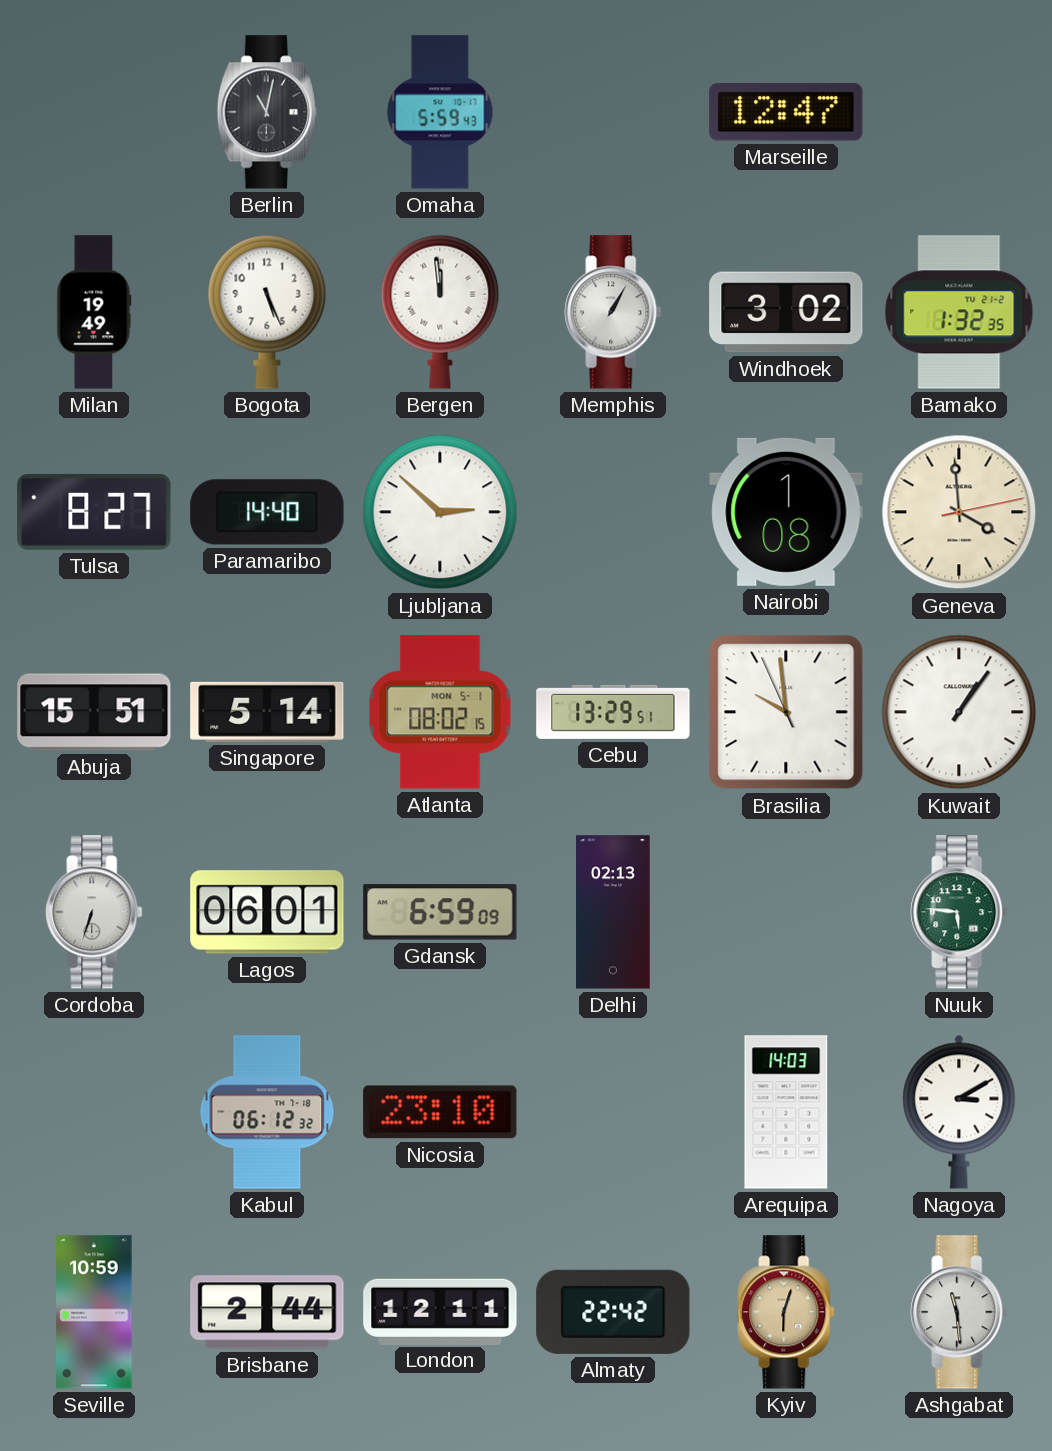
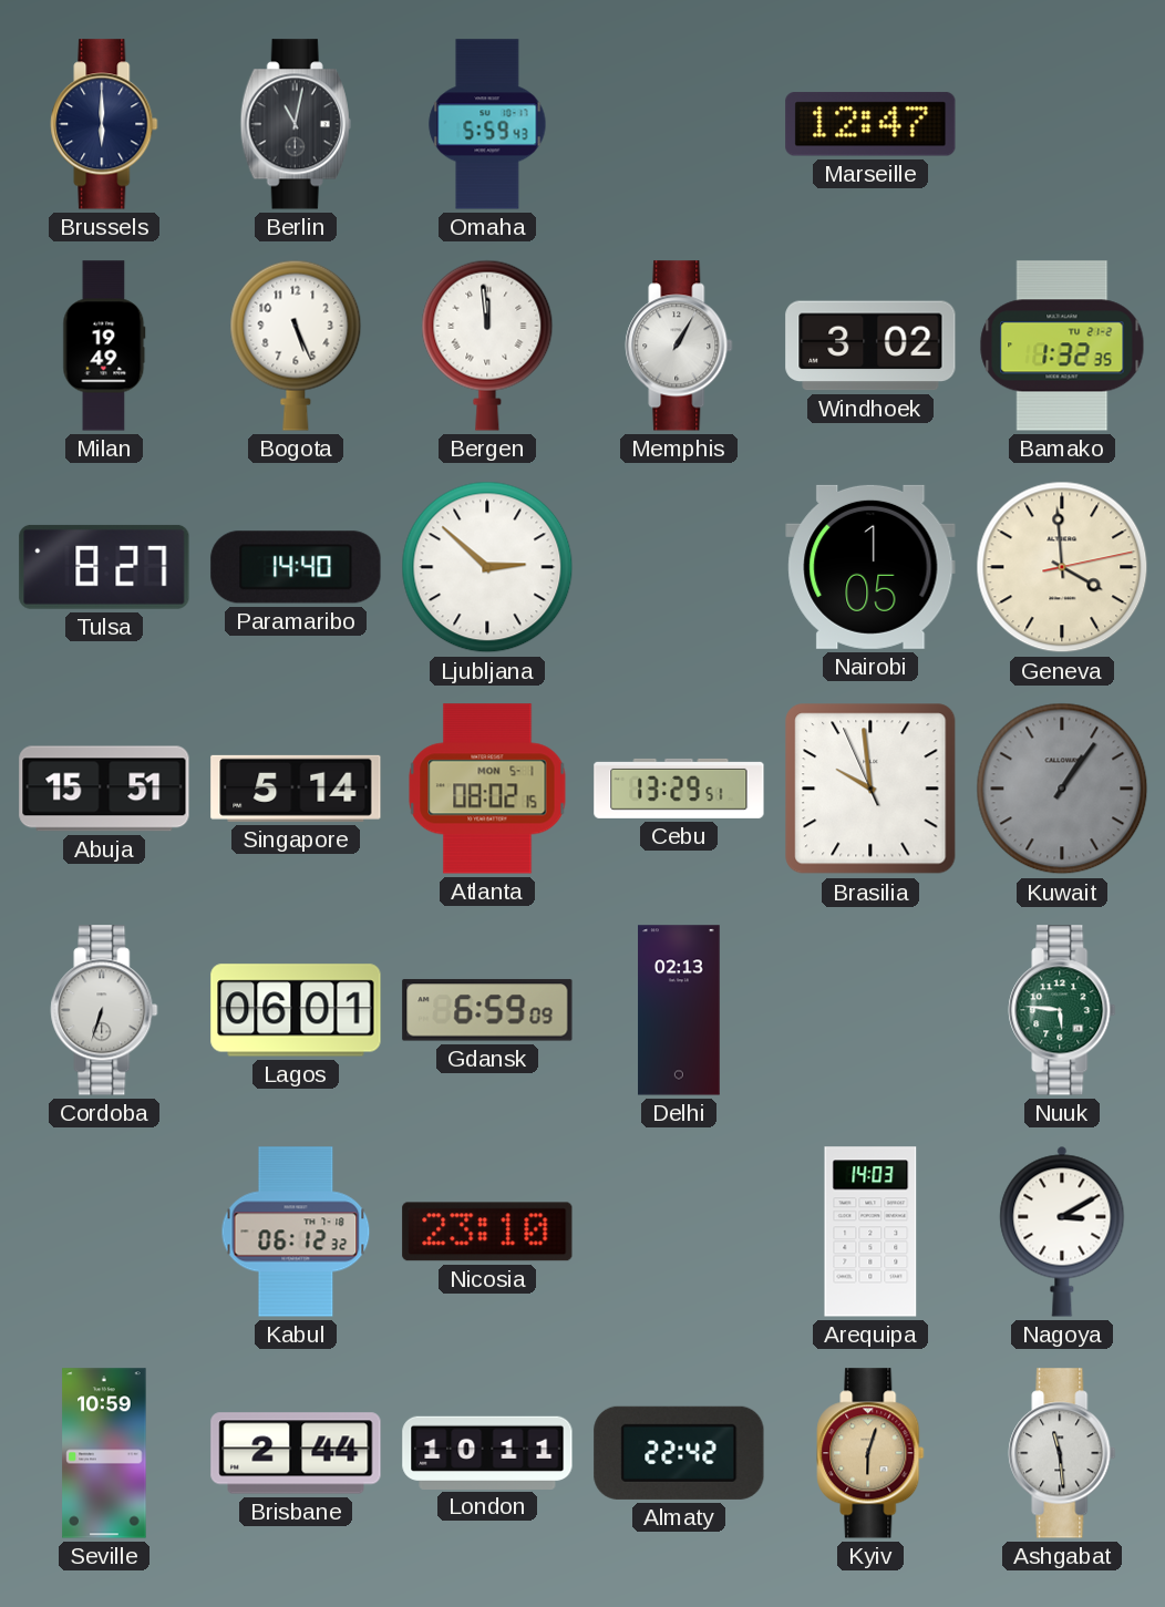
Brussels: none -> 6:00
Nairobi: 1:08 -> 1:05
Kuwait dial: white -> grey
London: 12:11 -> 10:11
